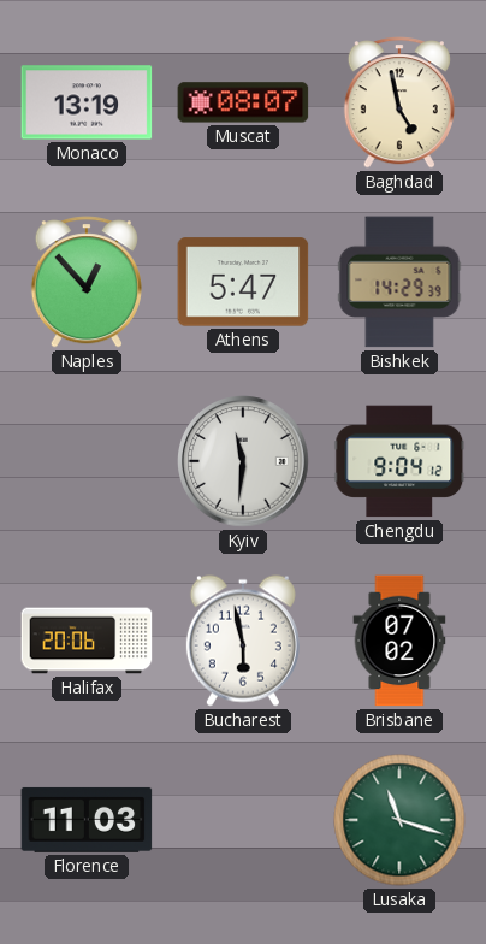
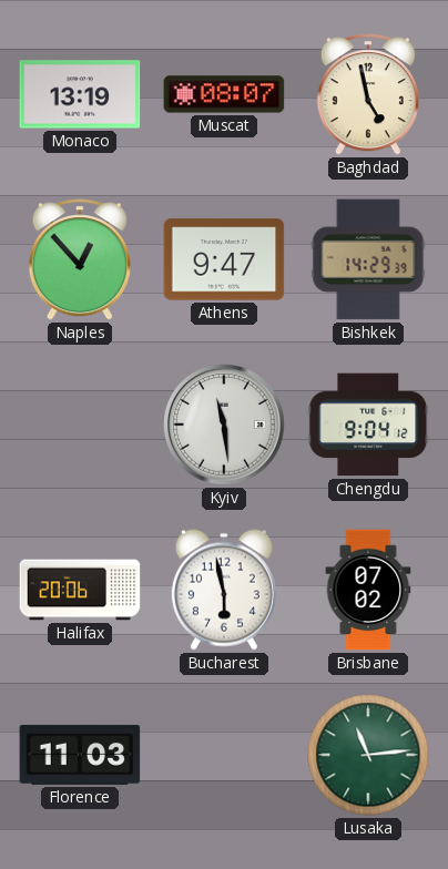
Athens: 5:47 -> 9:47
Kyiv: 11:31 -> 11:29
Lusaka: 11:18 -> 11:14
